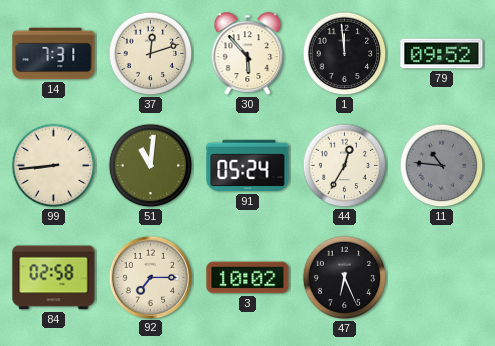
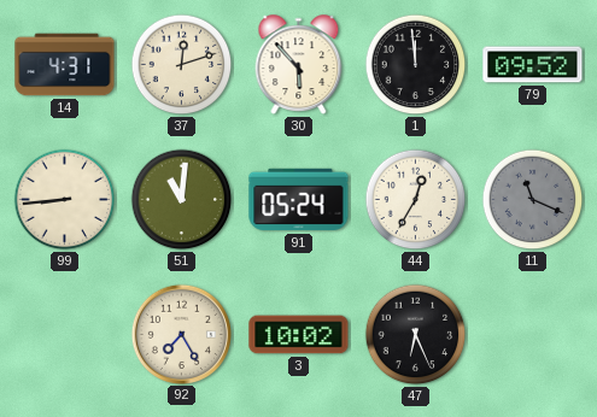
14: 7:31 -> 4:31
11: 10:46 -> 11:19
84: 02:58 -> none
92: 7:15 -> 7:25
